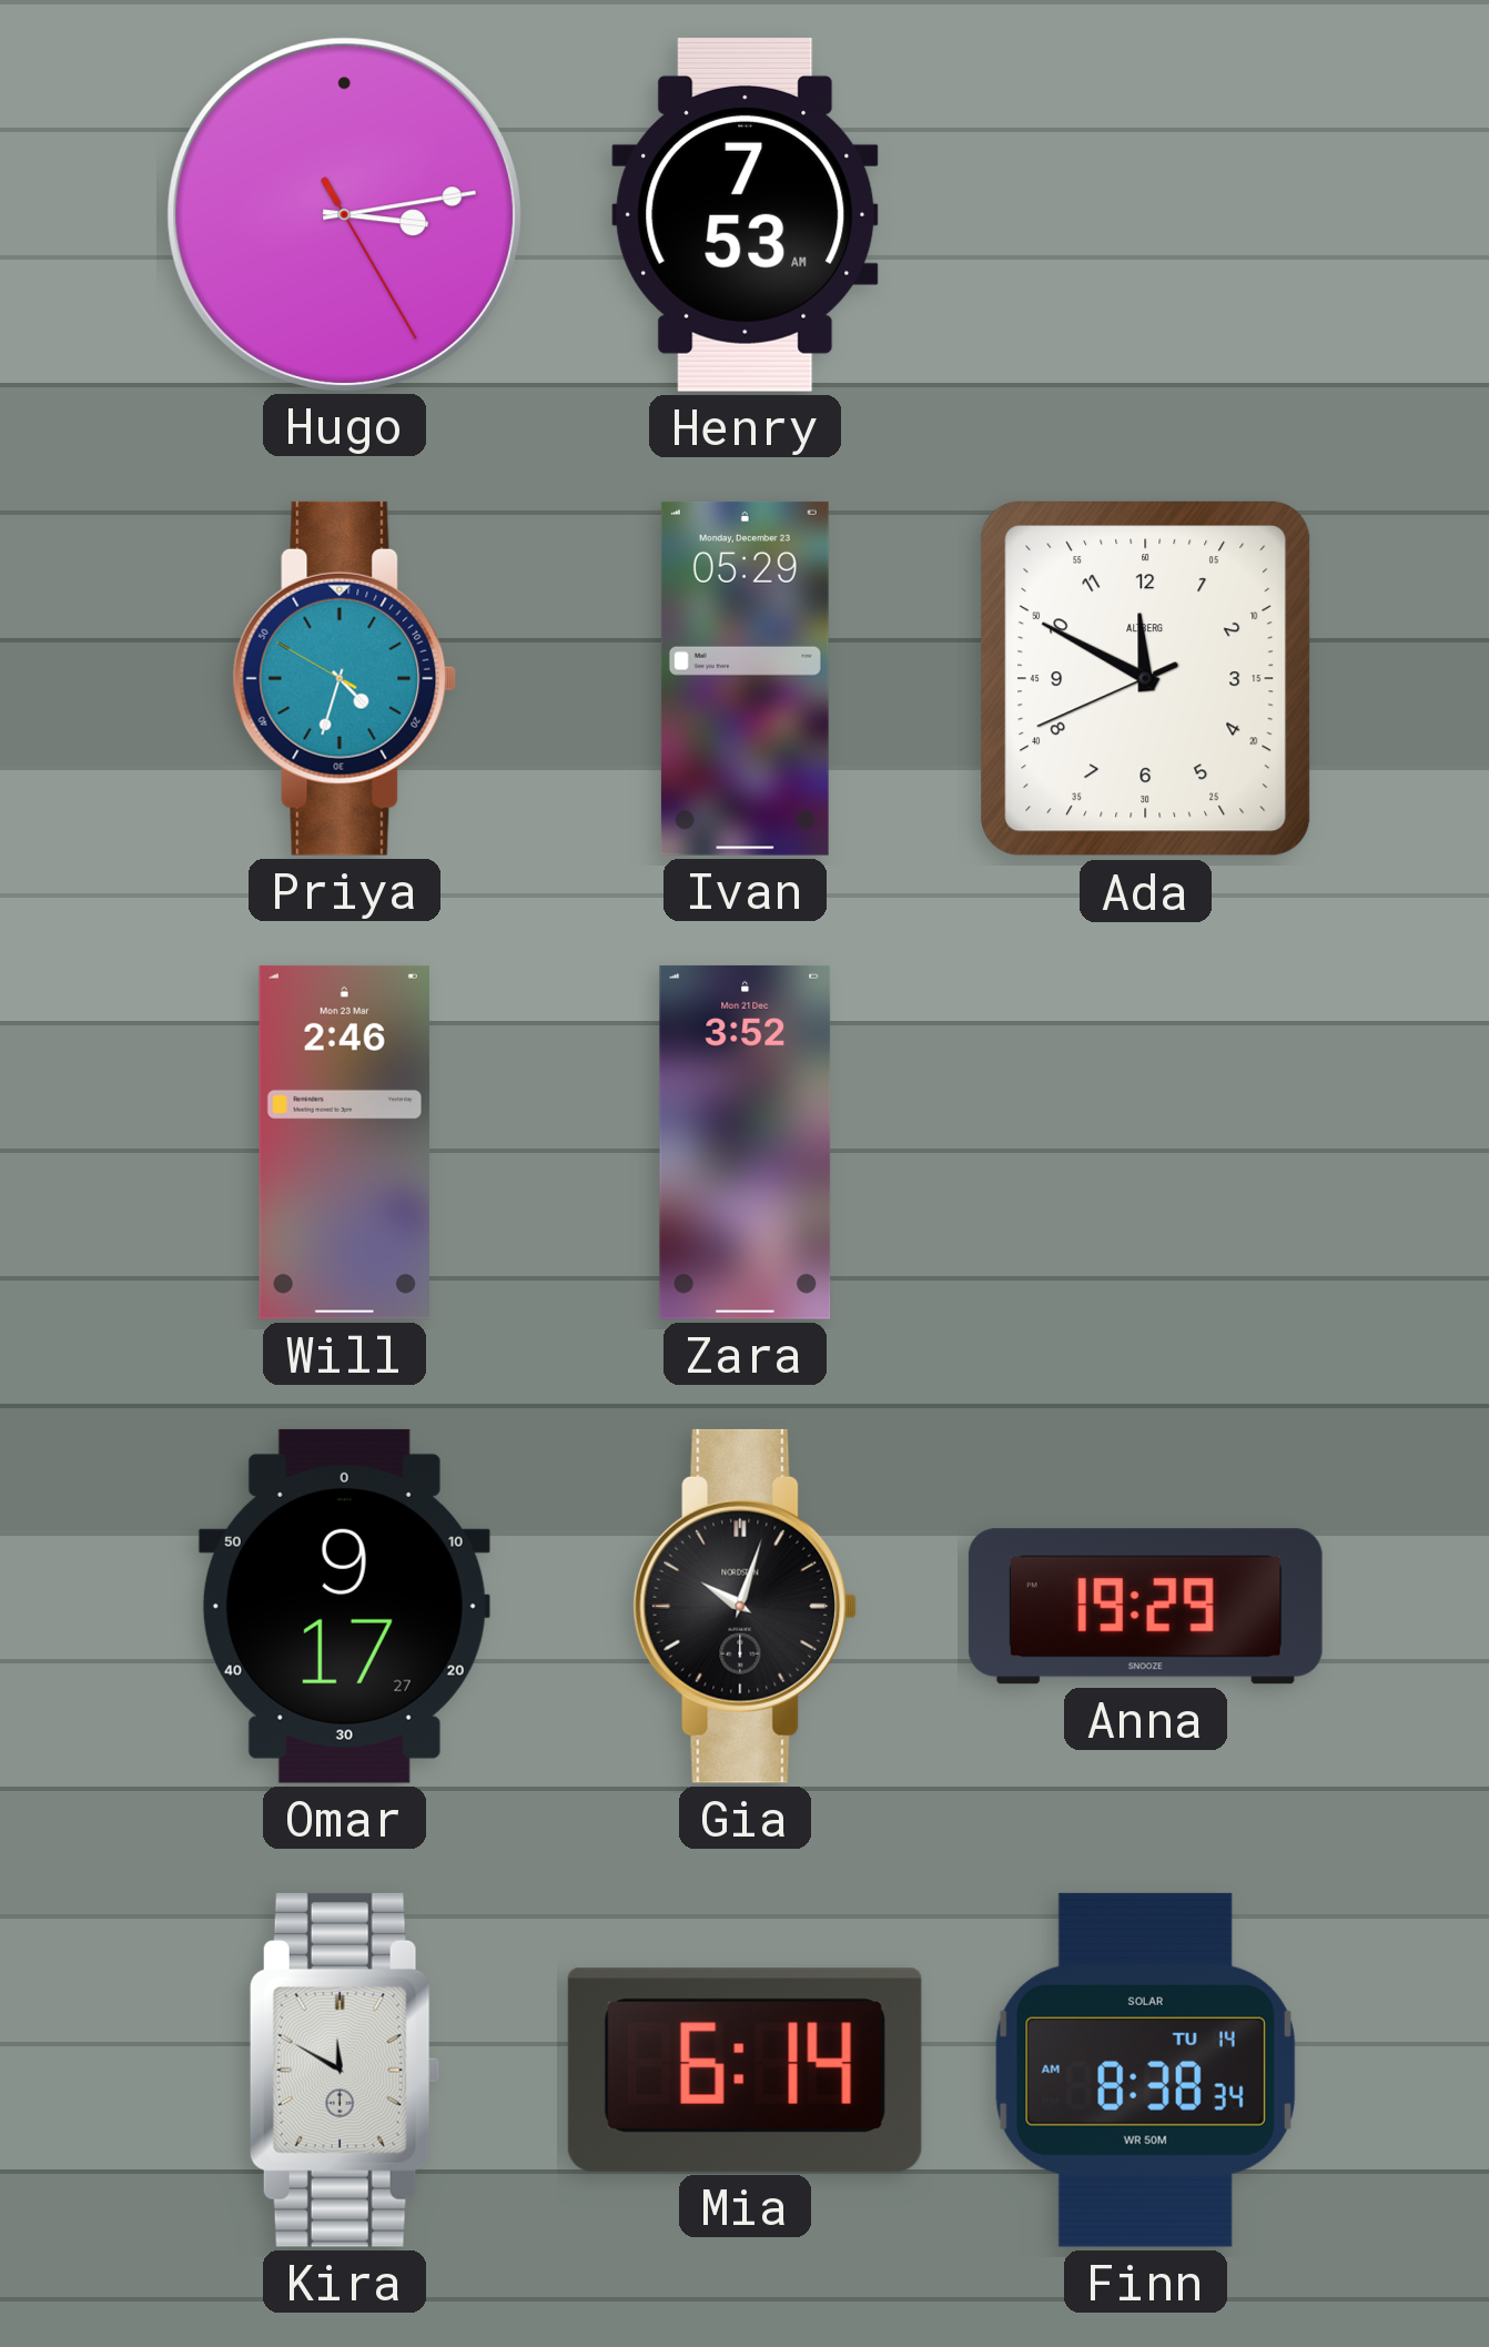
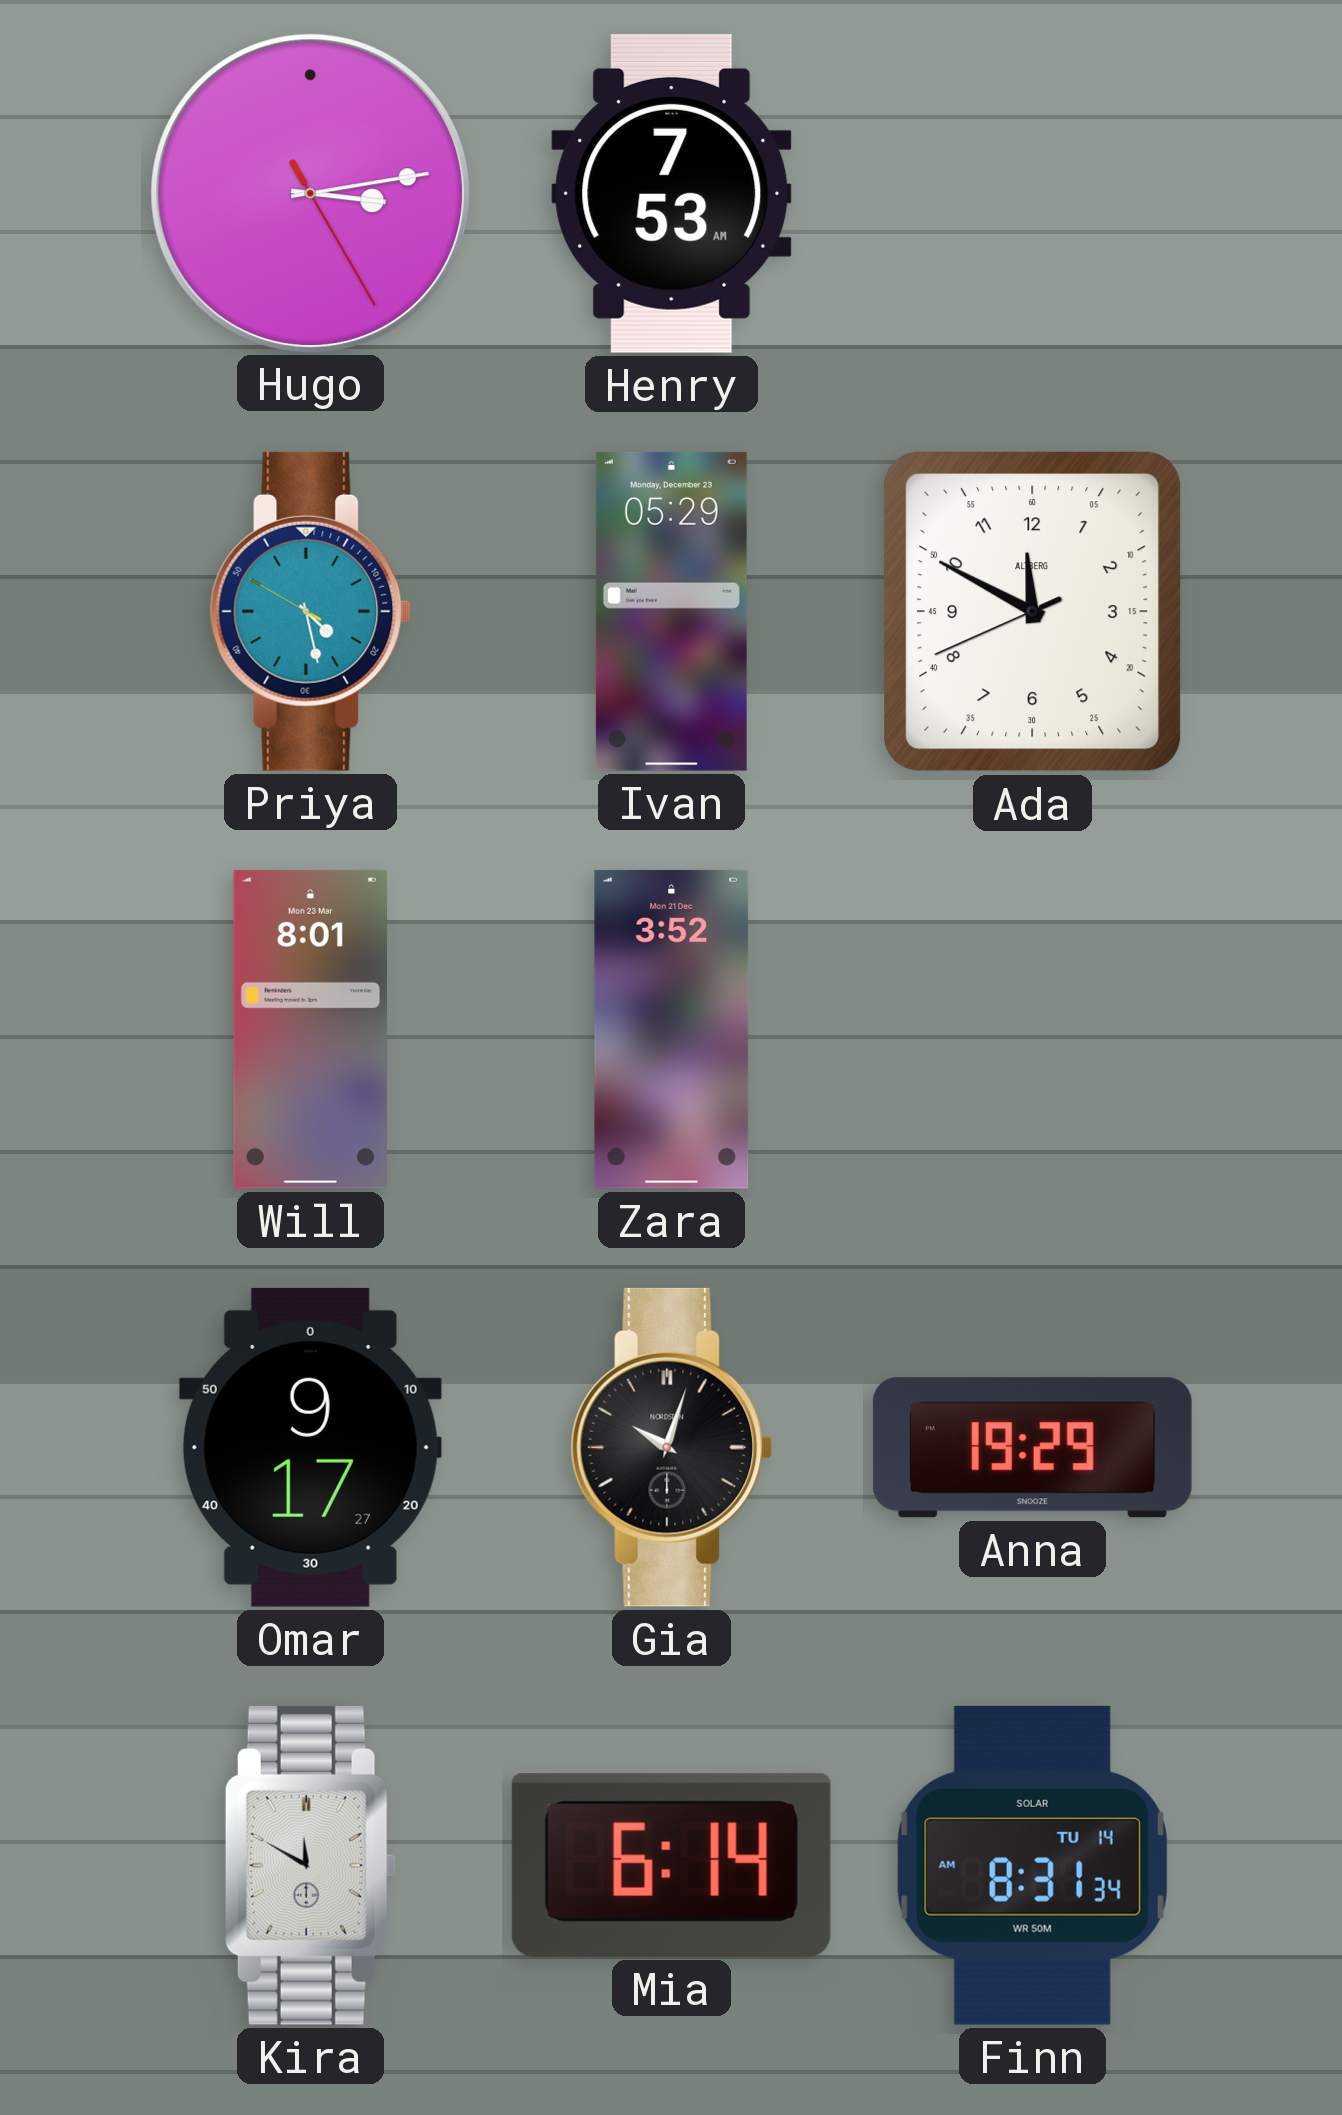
Priya: 4:32 -> 4:27
Will: 2:46 -> 8:01
Finn: 8:38 -> 8:31
